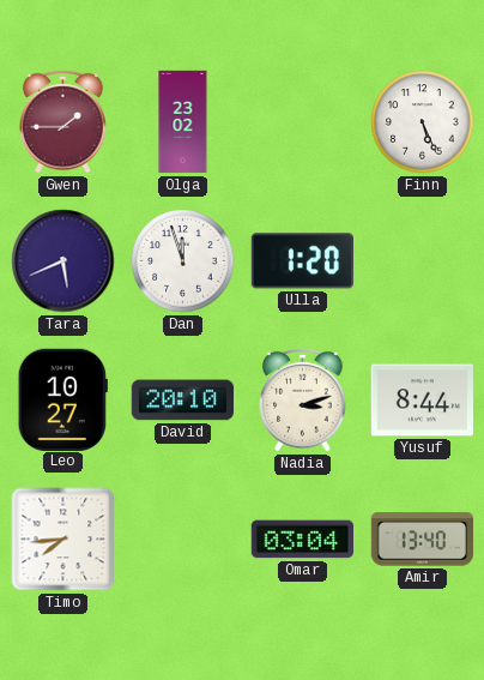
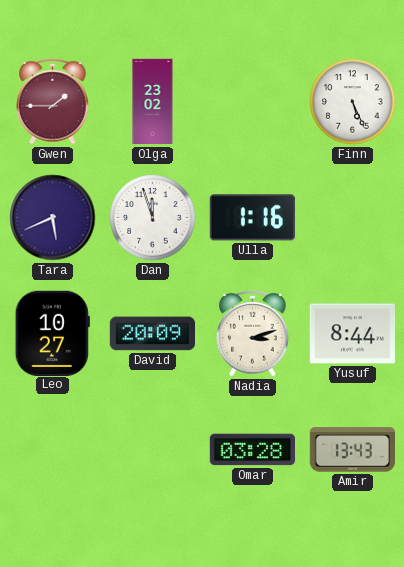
Ulla: 1:20 -> 1:16
David: 20:10 -> 20:09
Timo: 7:44 -> none
Omar: 03:04 -> 03:28
Amir: 13:40 -> 13:43
